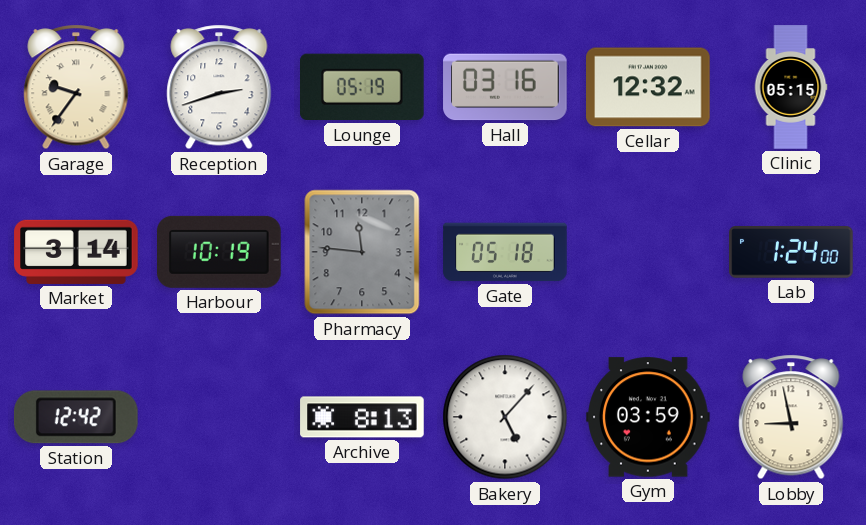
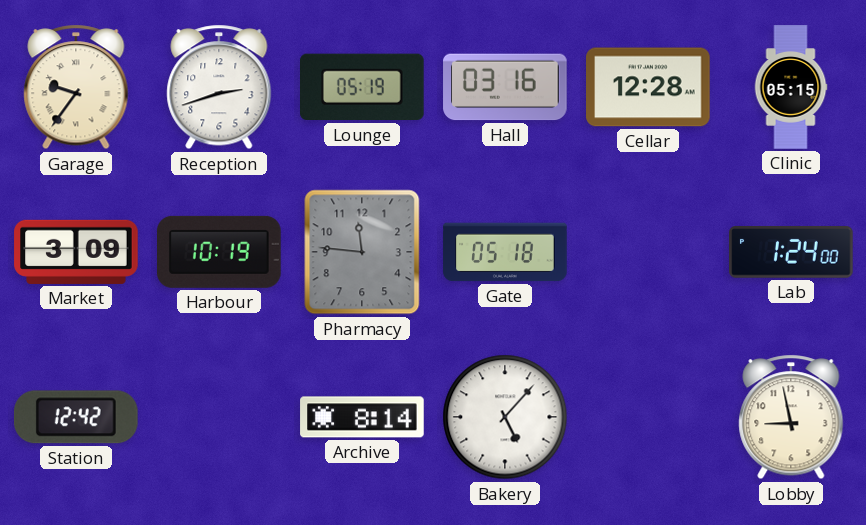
Cellar: 12:32 -> 12:28
Market: 3:14 -> 3:09
Archive: 8:13 -> 8:14
Gym: 03:59 -> none
